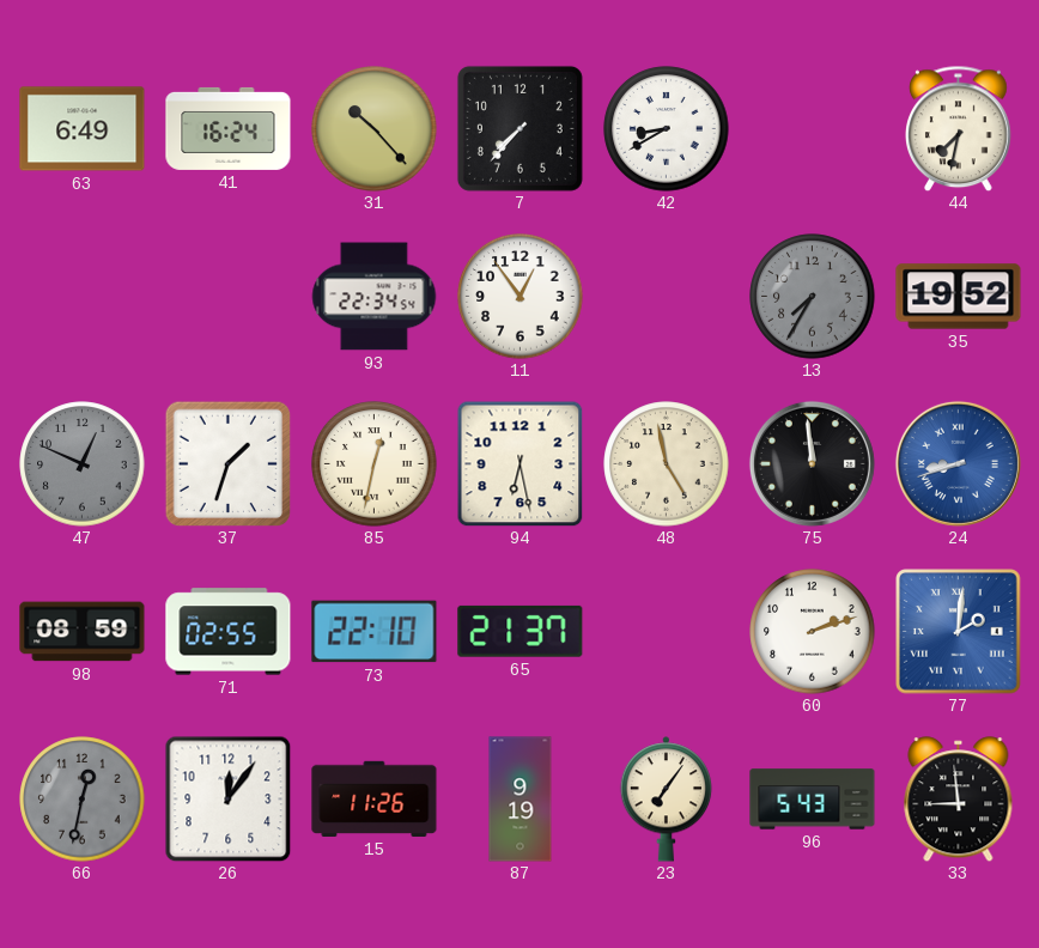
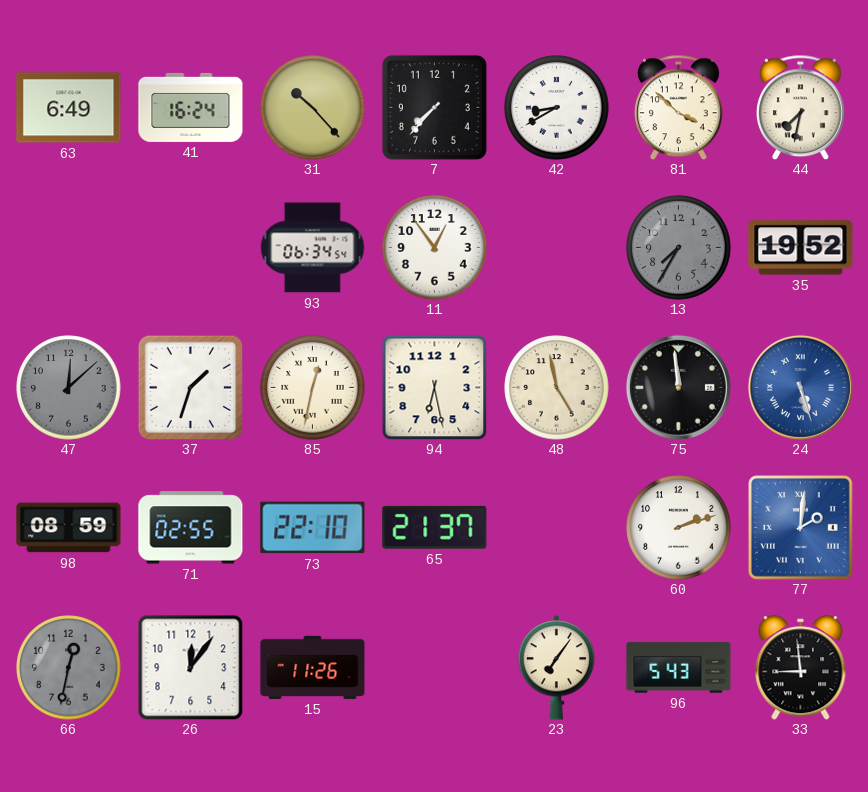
81: none -> 3:52
93: 22:34 -> 06:34
47: 12:49 -> 12:08
24: 8:42 -> 5:27
87: 9:19 -> none
